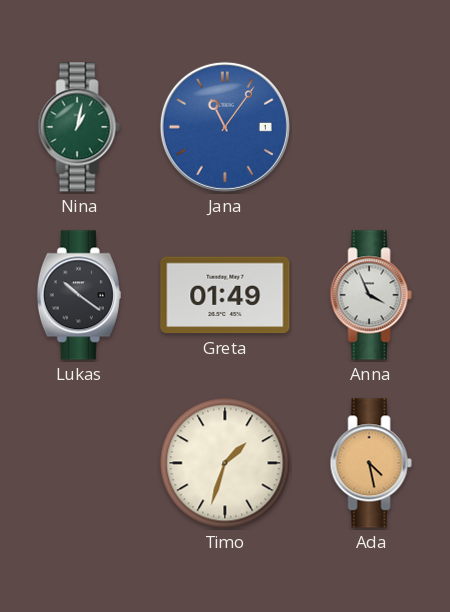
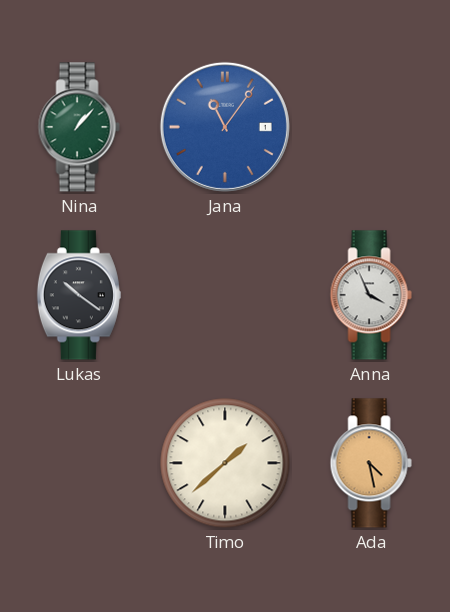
Nina: 1:02 -> 1:07
Greta: 01:49 -> none
Timo: 1:33 -> 1:38
